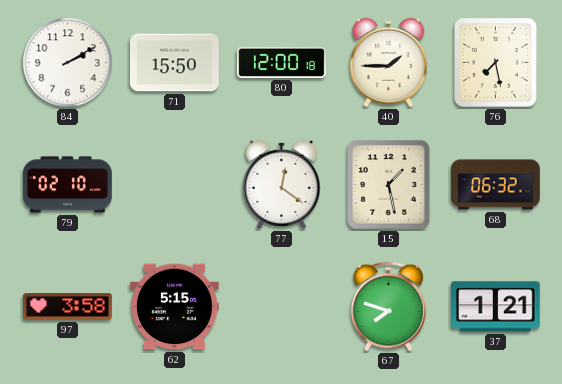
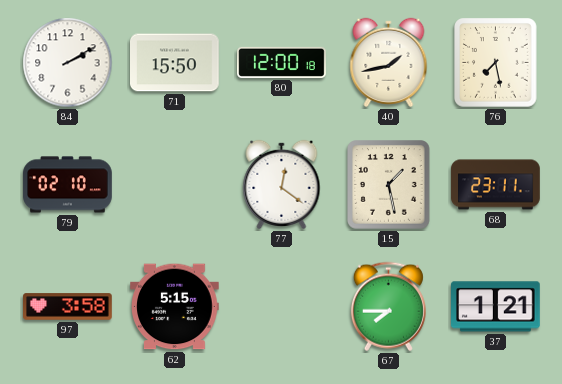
40: 1:45 -> 1:43
68: 06:32 -> 23:11
67: 7:48 -> 7:45
